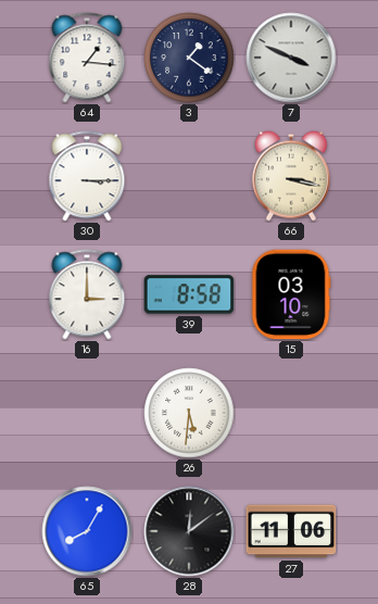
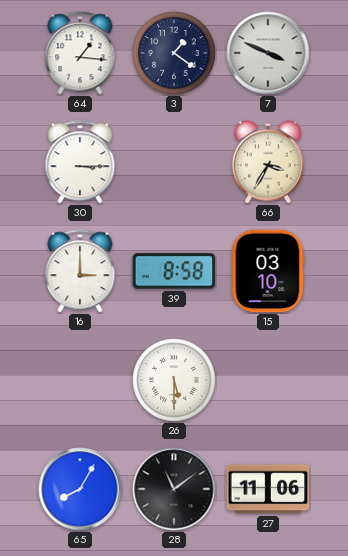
66: 3:17 -> 3:35
26: 5:31 -> 5:30
28: 12:09 -> 11:09
